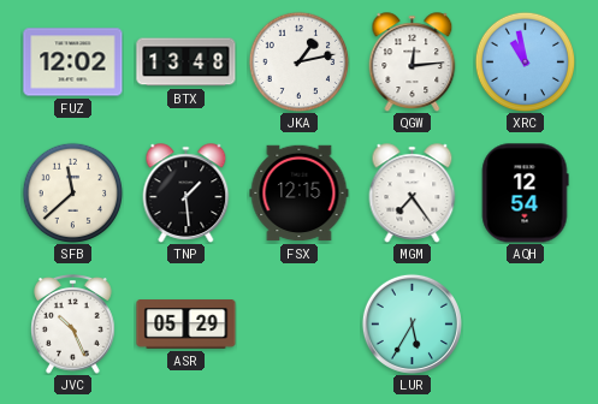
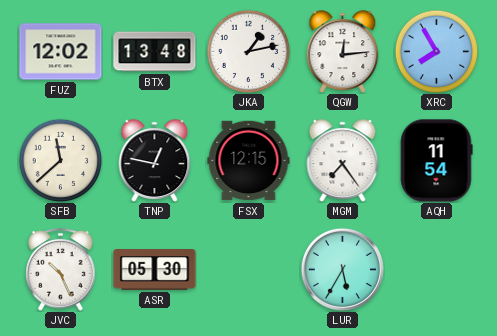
XRC: 10:58 -> 7:55
TNP: 1:29 -> 12:47
AQH: 12:54 -> 11:54
ASR: 05:29 -> 05:30
